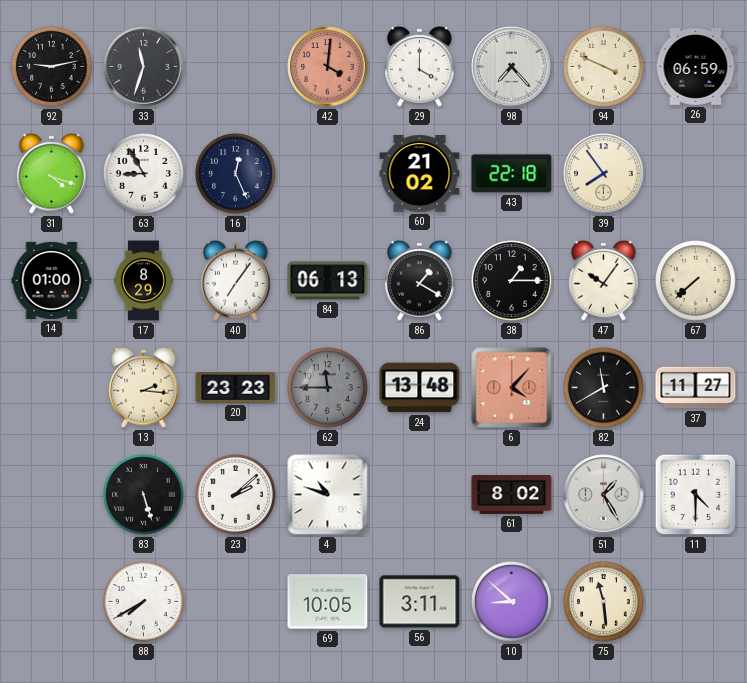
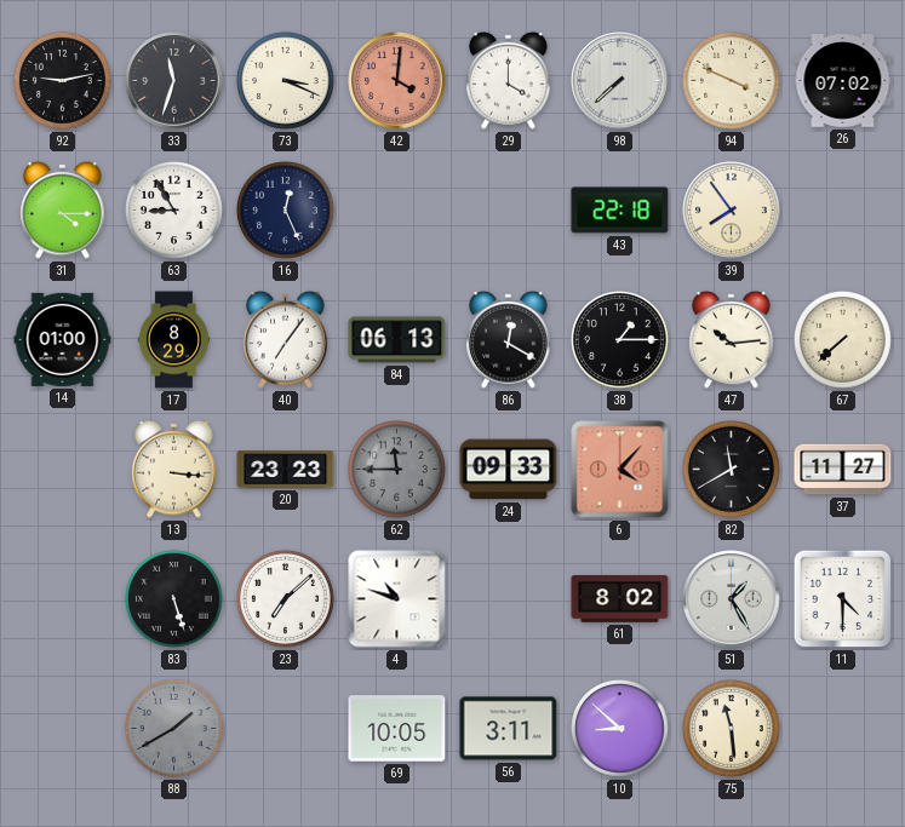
73: none -> 3:19
98: 7:23 -> 7:38
26: 06:59 -> 07:02
31: 4:18 -> 4:15
60: 21:02 -> none
86: 1:20 -> 12:20
47: 10:06 -> 10:14
13: 2:16 -> 3:16
24: 13:48 -> 09:33
23: 2:08 -> 7:08
88: 7:40 -> 1:40
88 dial: white -> grey
